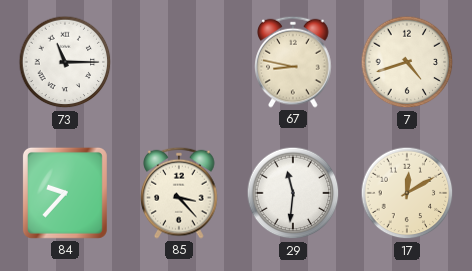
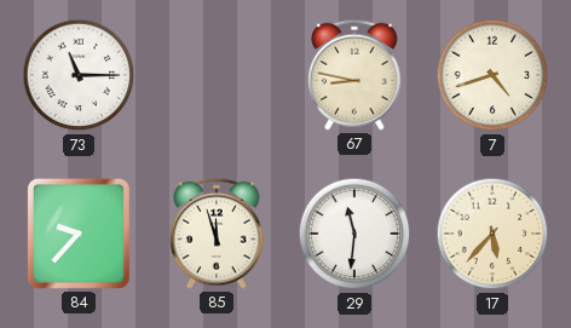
85: 3:23 -> 11:57
17: 12:10 -> 5:37
